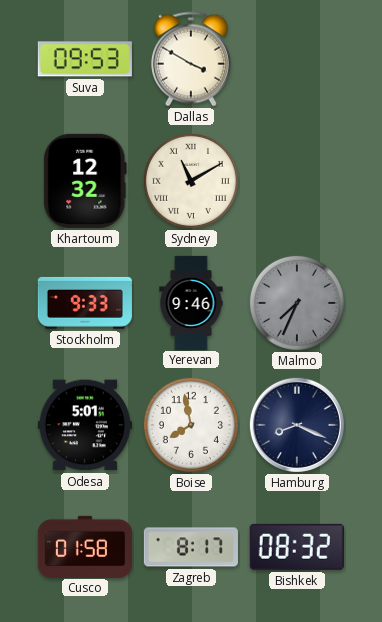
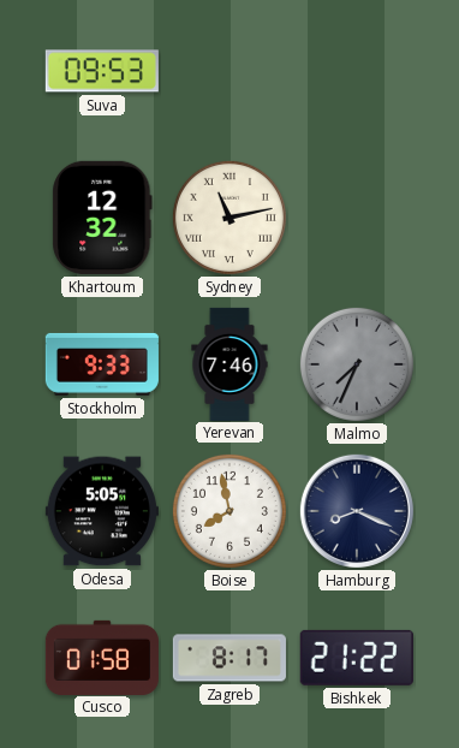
Dallas: 3:50 -> none
Sydney: 11:10 -> 11:13
Yerevan: 9:46 -> 7:46
Odesa: 5:01 -> 5:05
Bishkek: 08:32 -> 21:22
